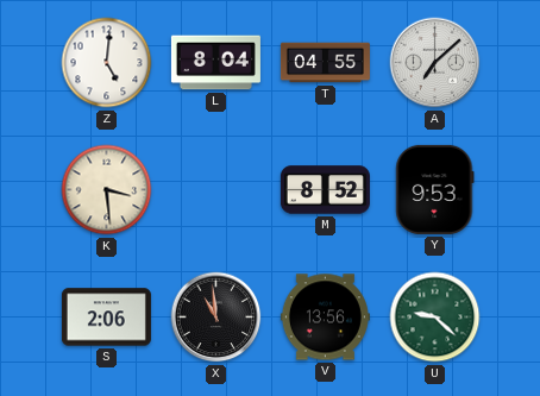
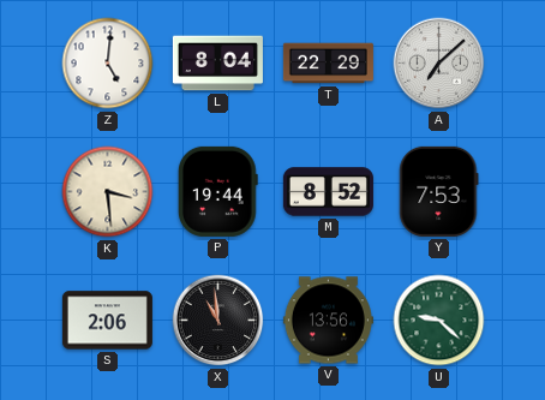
T: 04:55 -> 22:29
P: none -> 19:44
Y: 9:53 -> 7:53
